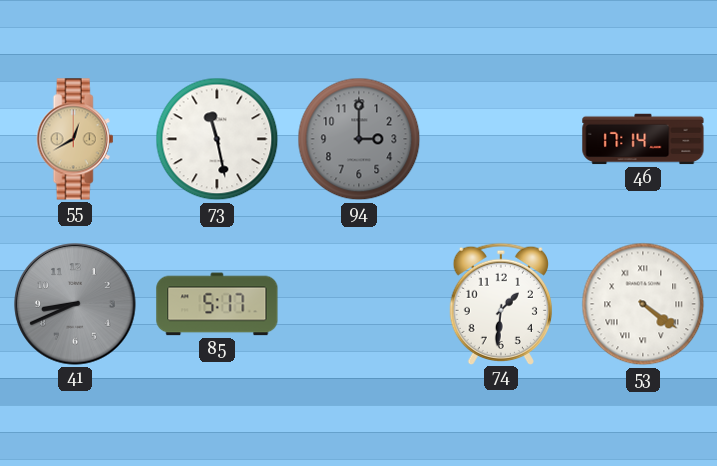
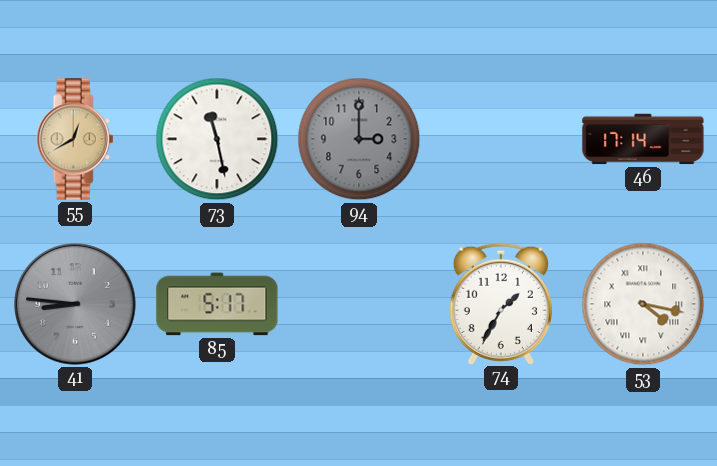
41: 8:41 -> 8:46
74: 1:31 -> 1:35
53: 4:21 -> 4:17
